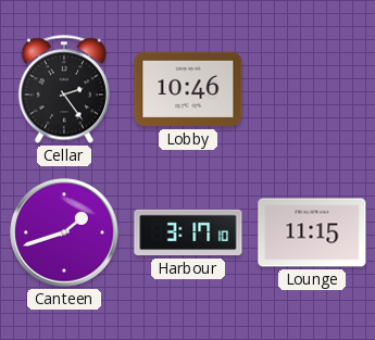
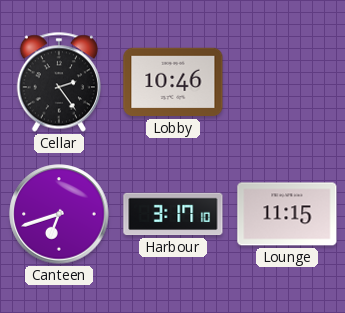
Canteen: 1:42 -> 6:42
